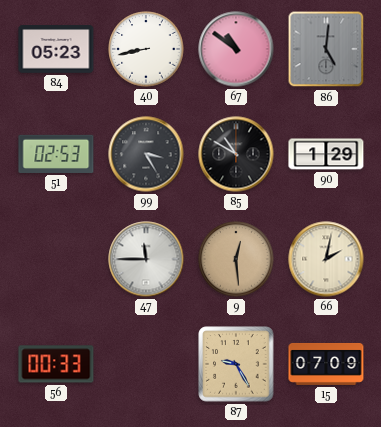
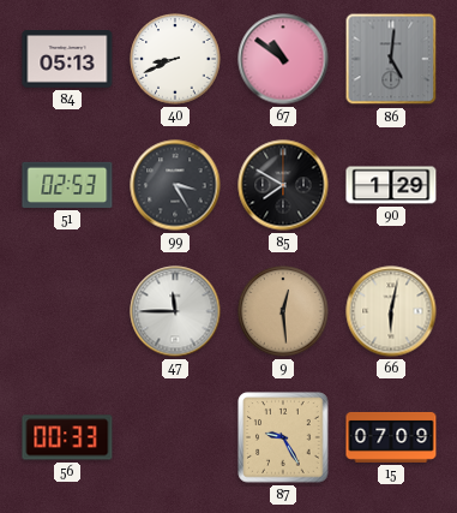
84: 05:23 -> 05:13
40: 8:43 -> 8:41
85: 10:50 -> 7:50
66: 2:02 -> 6:02
